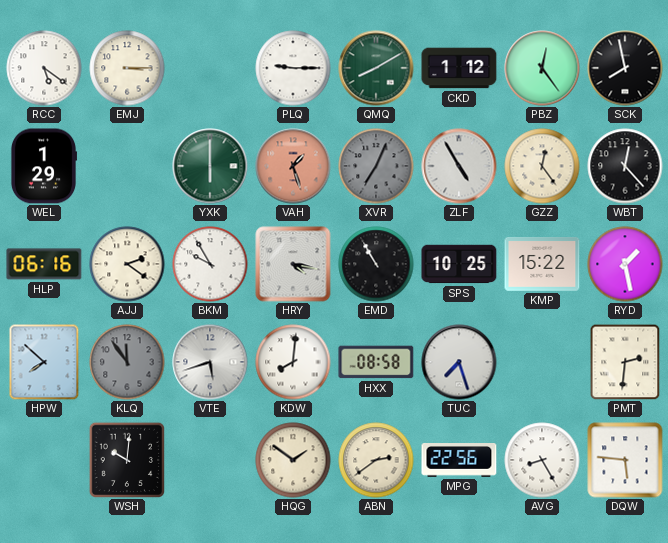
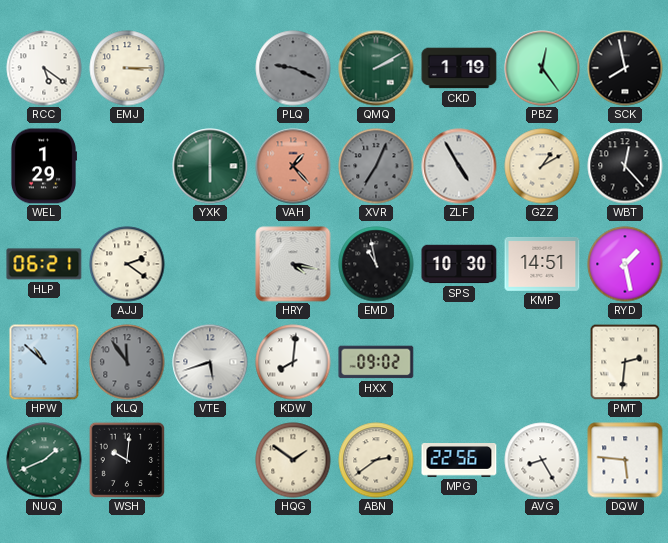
PLQ: 9:15 -> 9:19
PLQ dial: white -> grey
QMQ: 8:10 -> 2:10
CKD: 1:12 -> 1:19
VAH: 1:27 -> 1:23
GZZ: 12:24 -> 1:10
HLP: 06:16 -> 06:21
BKM: 9:55 -> none
EMD: 10:55 -> 10:58
SPS: 10:25 -> 10:30
KMP: 15:22 -> 14:51
HPW: 7:52 -> 10:52
HXX: 08:58 -> 09:02
TUC: 7:27 -> none
NUQ: none -> 1:41
